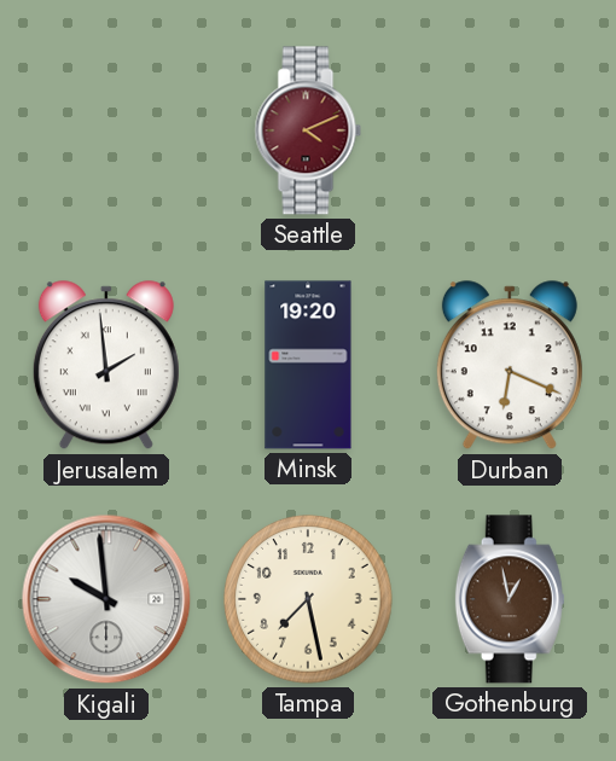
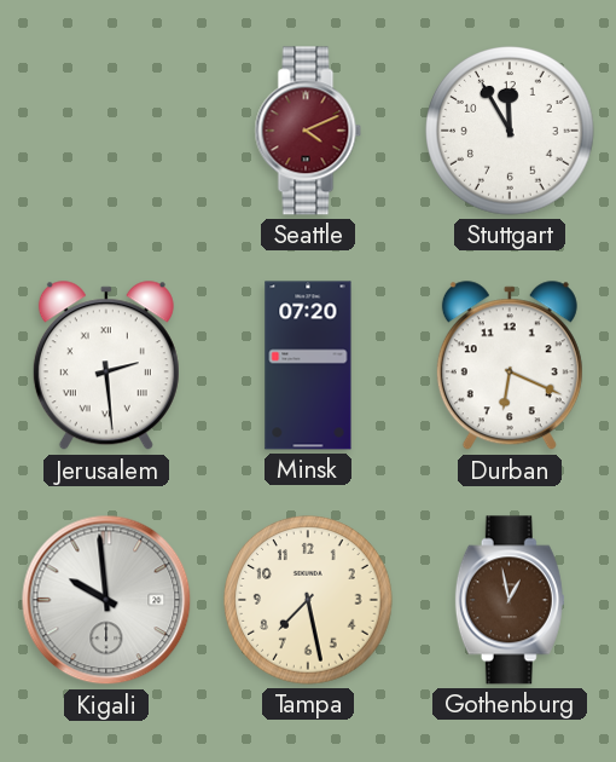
Stuttgart: none -> 11:55
Jerusalem: 1:59 -> 2:29
Minsk: 19:20 -> 07:20
